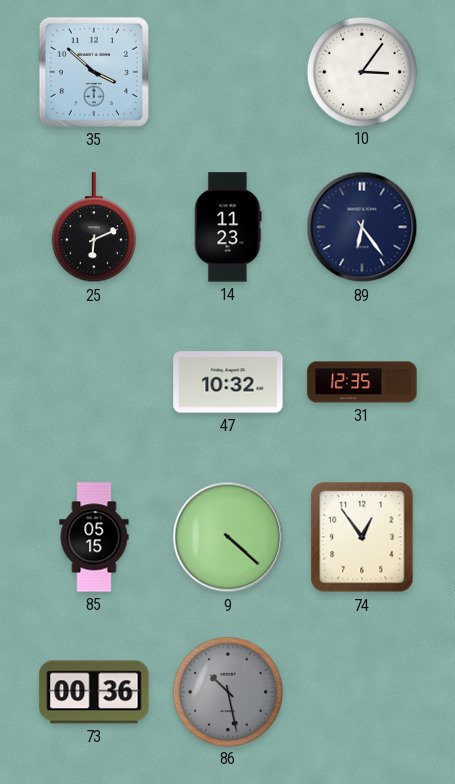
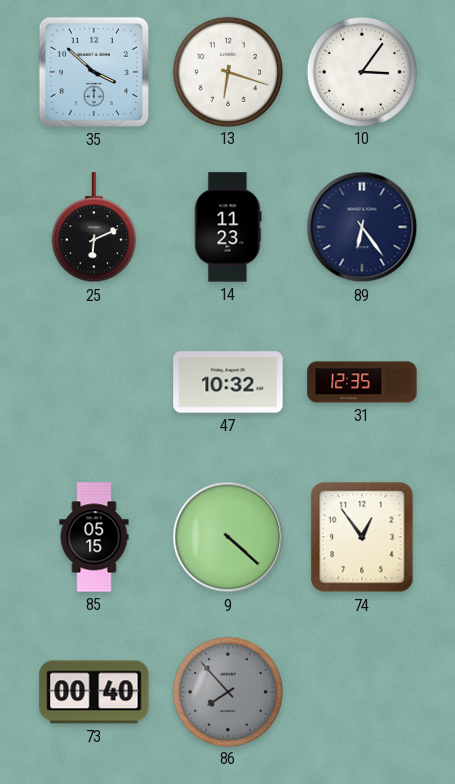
13: none -> 6:18
73: 00:36 -> 00:40
86: 10:28 -> 7:53
